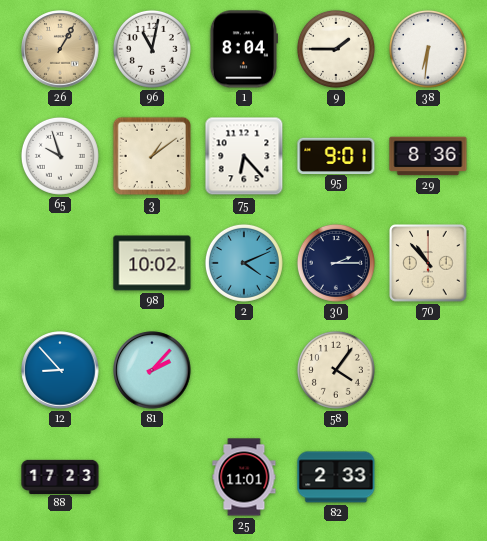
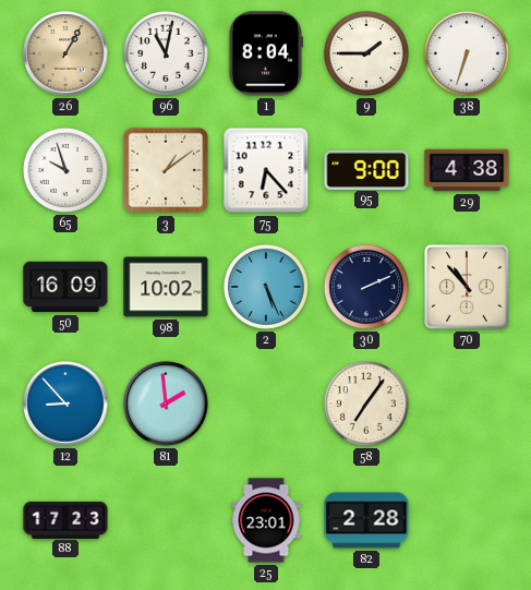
38: 6:31 -> 6:33
95: 9:01 -> 9:00
29: 8:36 -> 4:38
50: none -> 16:09
2: 4:11 -> 5:26
30: 2:15 -> 2:11
81: 2:07 -> 1:59
58: 4:06 -> 7:06
25: 11:01 -> 23:01
82: 2:33 -> 2:28
